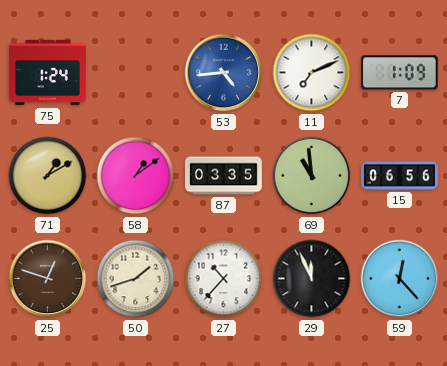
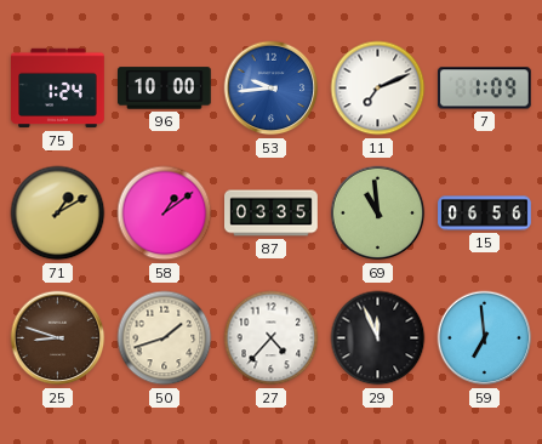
96: none -> 10:00
53: 4:44 -> 9:44
25: 12:48 -> 8:48
27: 10:37 -> 4:37
59: 12:23 -> 6:59
